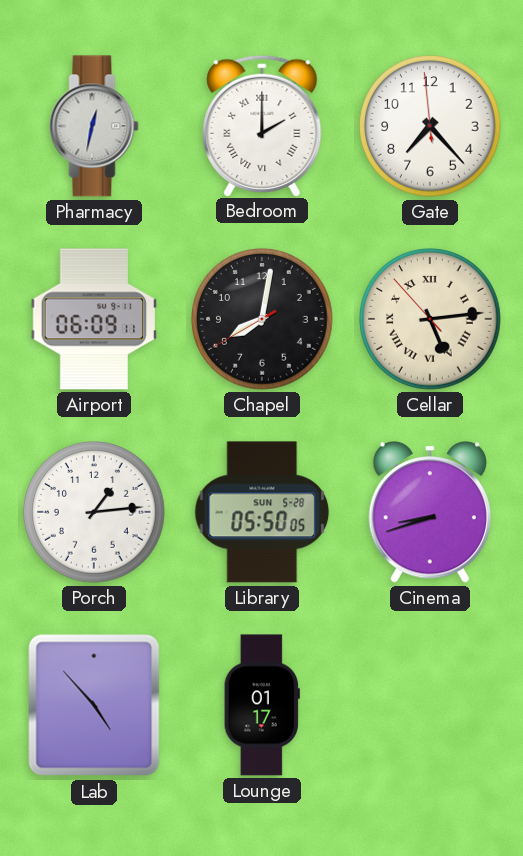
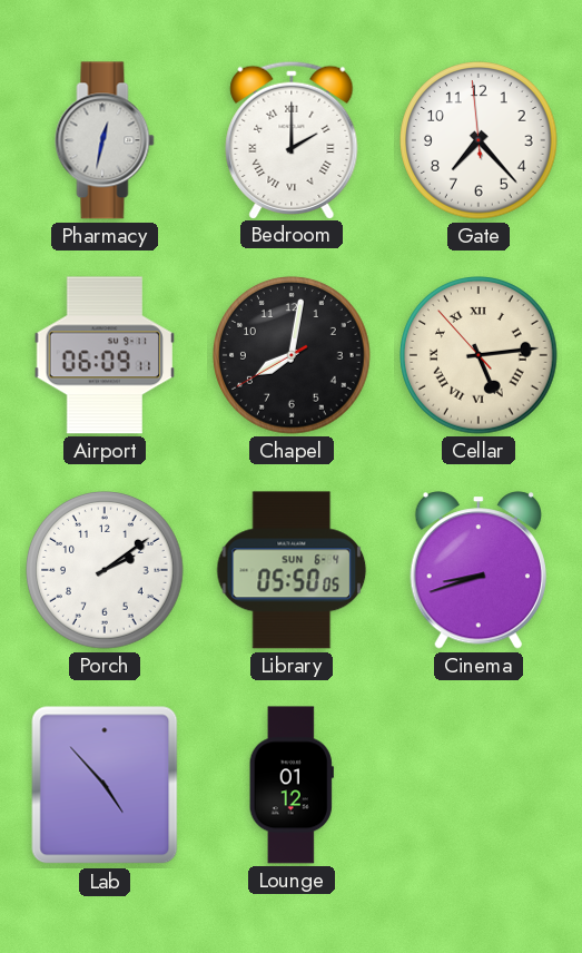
Porch: 1:14 -> 2:09
Library date: SUN 5-28 -> SUN 6-4
Lounge: 01:17 -> 01:12
